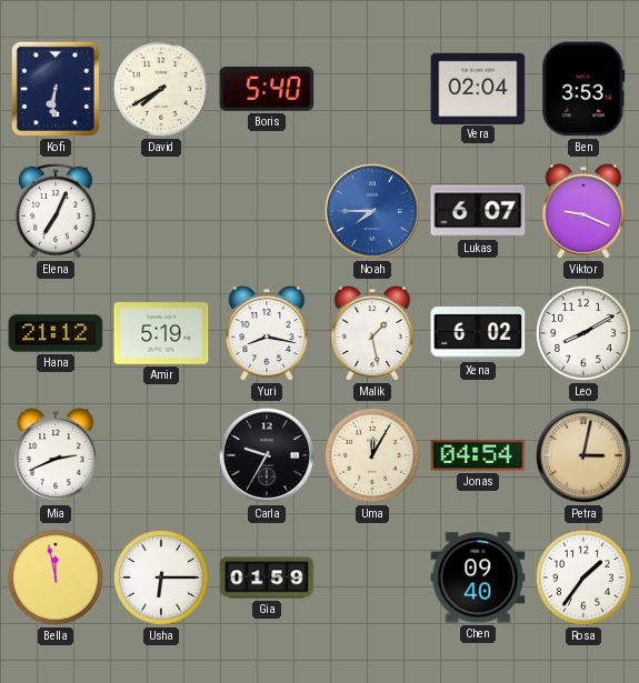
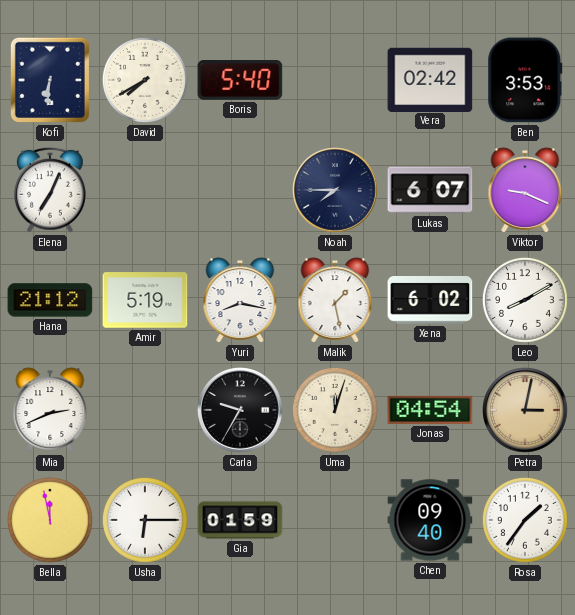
Vera: 02:04 -> 02:42
Noah dial: blue -> navy
Uma: 12:05 -> 12:03
